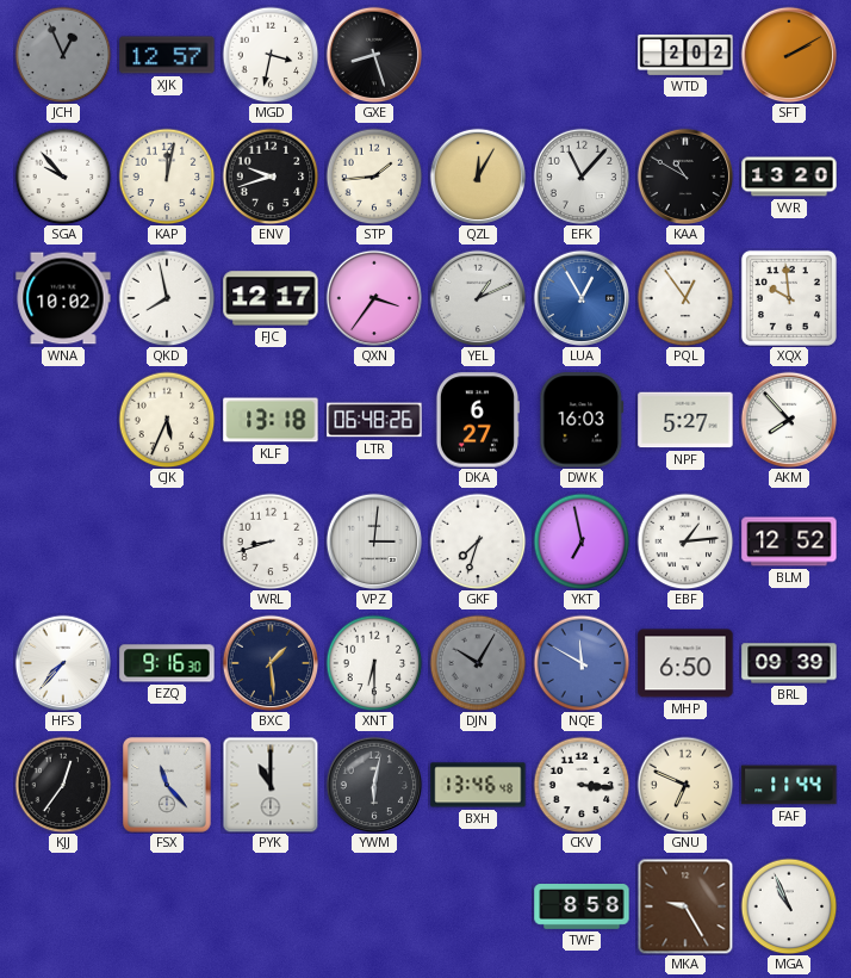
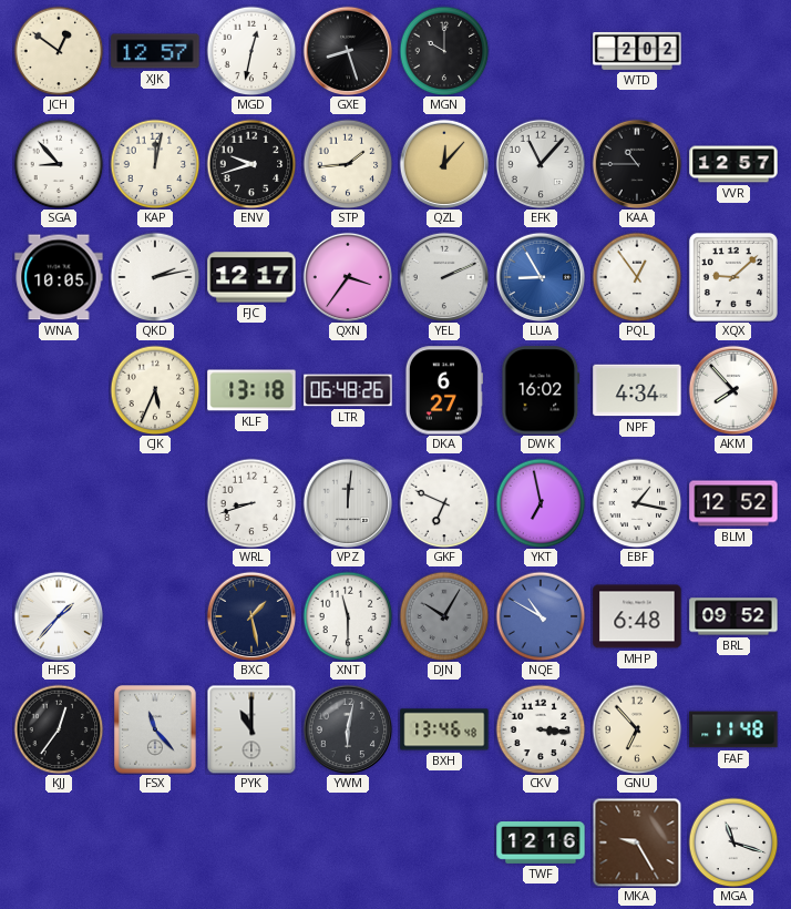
JCH: 12:56 -> 12:51
JCH dial: grey -> cream
MGD: 3:32 -> 12:32
MGN: none -> 10:00
SFT: 2:10 -> none
SGA: 9:53 -> 8:53
QZL: 12:05 -> 12:07
KAA: 10:50 -> 10:45
VVR: 13:20 -> 12:57
WNA: 10:02 -> 10:05
QKD: 7:58 -> 2:13
YEL: 1:11 -> 2:11
LUA: 12:55 -> 8:55
XQX: 9:59 -> 9:08
DWK: 16:03 -> 16:02
NPF: 5:27 -> 4:34
VPZ: 3:01 -> 12:01
GKF: 7:33 -> 6:49
EBF: 1:14 -> 1:17
HFS: 7:37 -> 1:37
EZQ: 9:16 -> none
BXC: 1:29 -> 1:28
XNT: 6:30 -> 11:30
NQE: 11:50 -> 10:50
MHP: 6:50 -> 6:48
BRL: 09:39 -> 09:52
GNU: 6:49 -> 6:53
FAF: 11:44 -> 11:48
TWF: 8:58 -> 12:16
MGA: 10:56 -> 11:18
